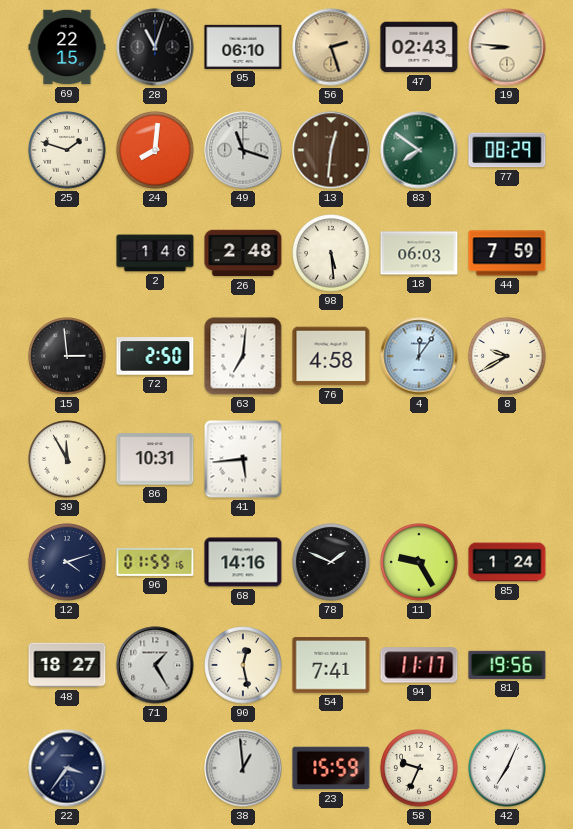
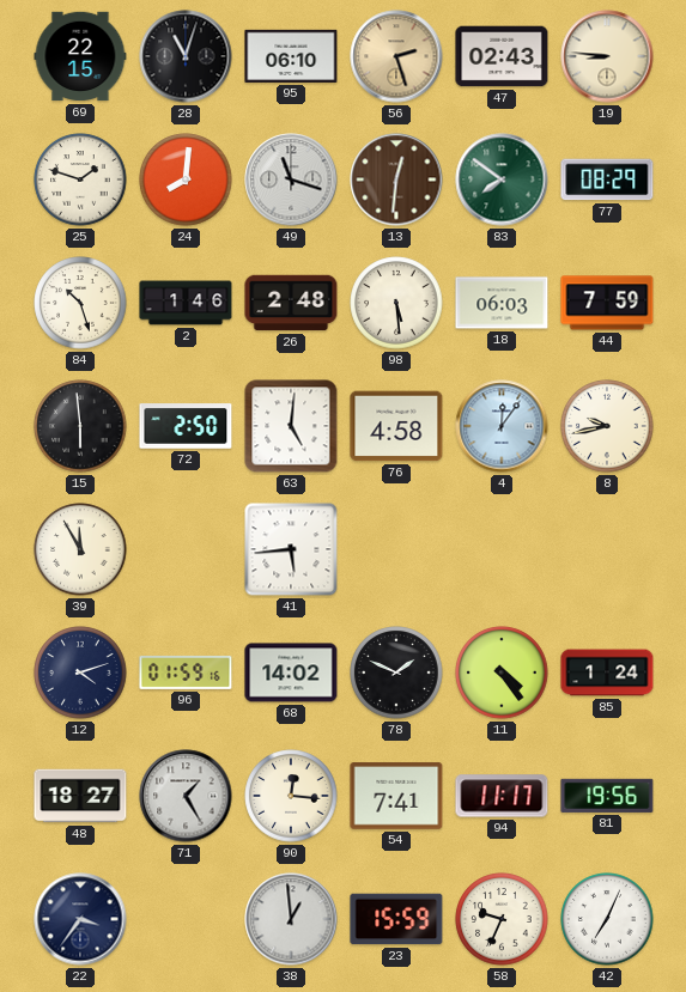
84: none -> 10:27
15: 2:59 -> 5:59
63: 7:01 -> 5:01
8: 9:40 -> 9:43
86: 10:31 -> none
68: 14:16 -> 14:02
11: 9:25 -> 4:24
90: 12:28 -> 12:16
